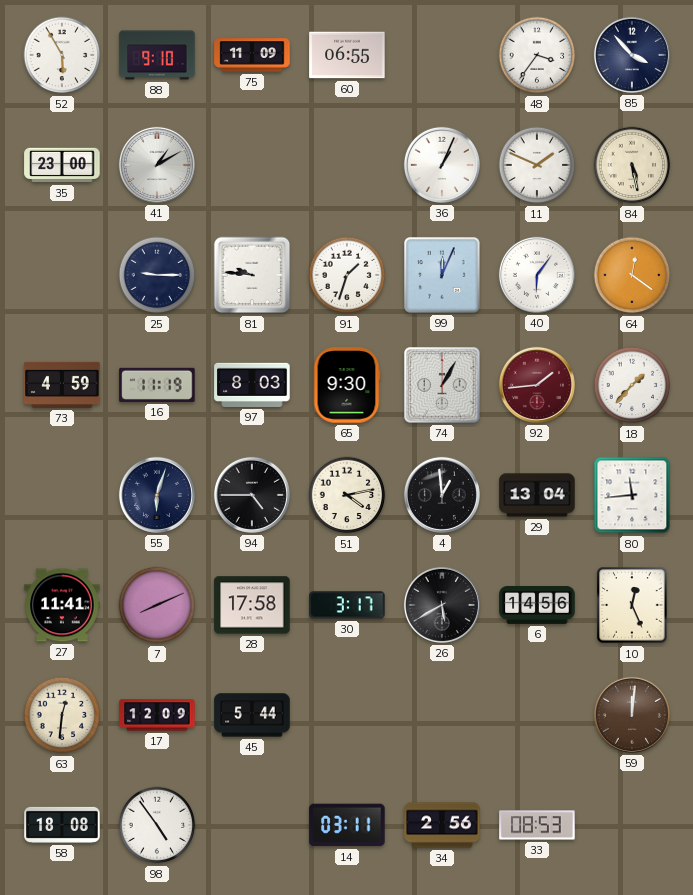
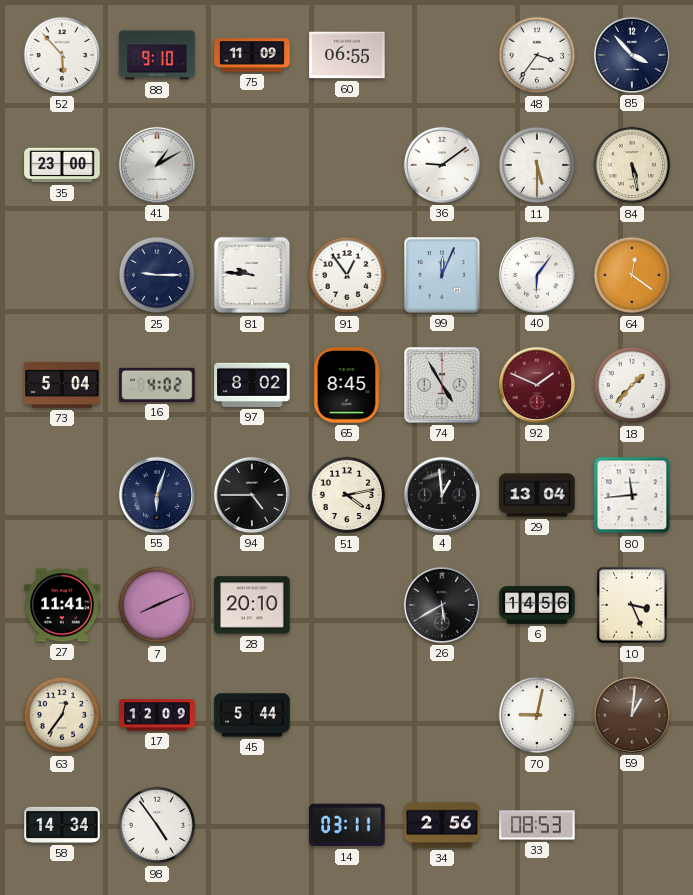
52: 5:55 -> 5:53
36: 1:04 -> 9:09
11: 1:49 -> 5:30
91: 1:33 -> 12:54
73: 4:59 -> 5:04
16: 11:19 -> 4:02
97: 8:03 -> 8:02
65: 9:30 -> 8:45
74: 1:05 -> 4:55
92: 1:44 -> 1:49
28: 17:58 -> 20:10
30: 3:17 -> none
10: 12:26 -> 3:26
63: 12:31 -> 12:36
70: none -> 9:02
59: 12:01 -> 1:01
58: 18:08 -> 14:34
